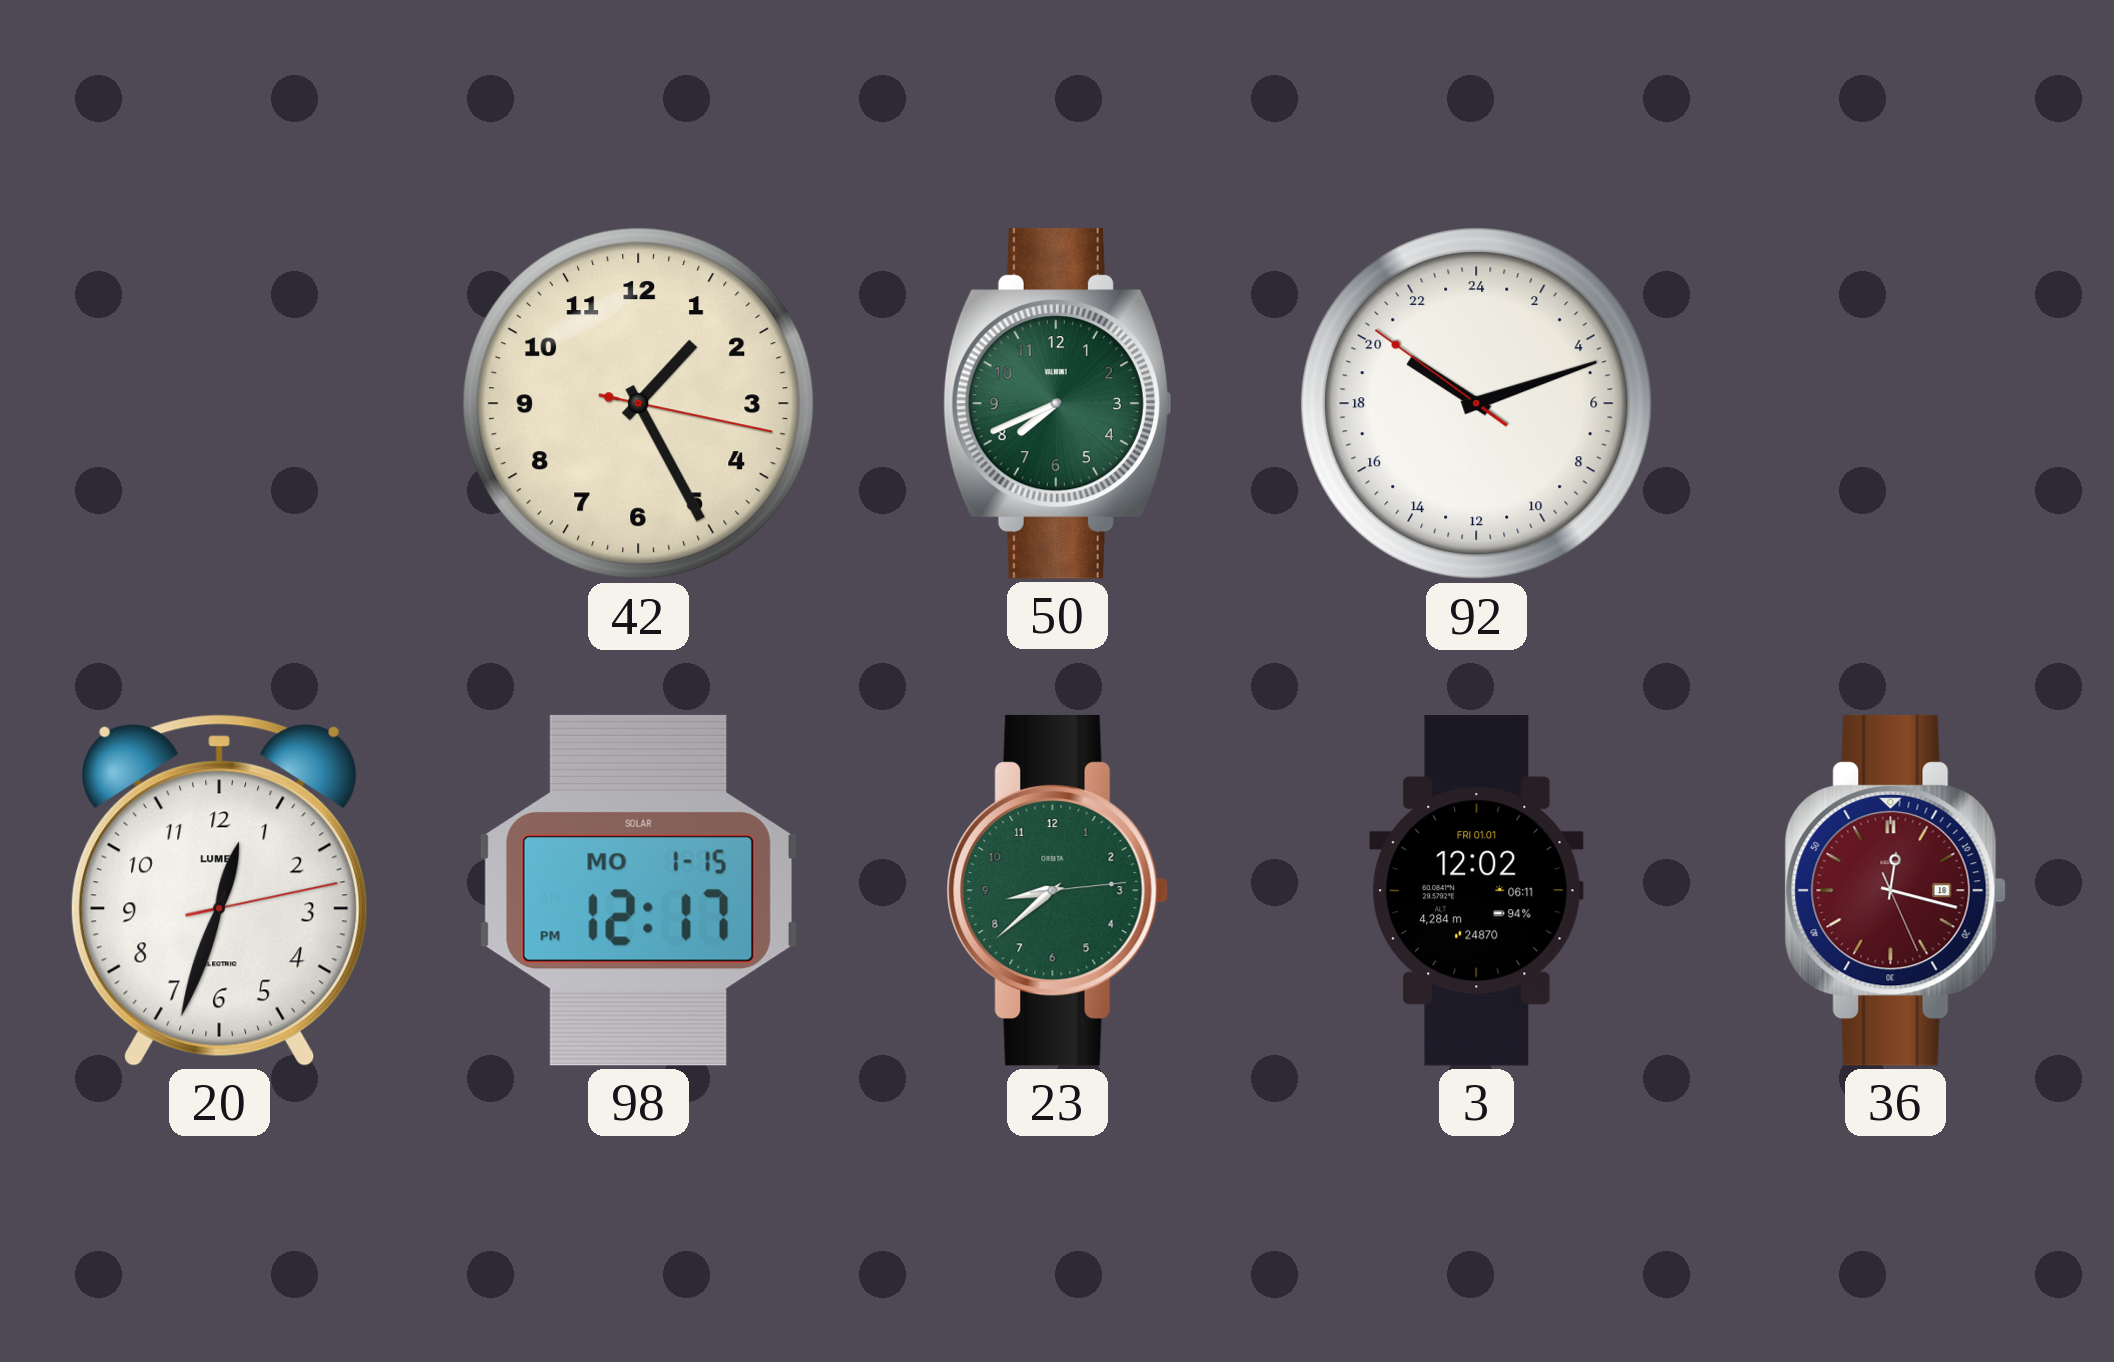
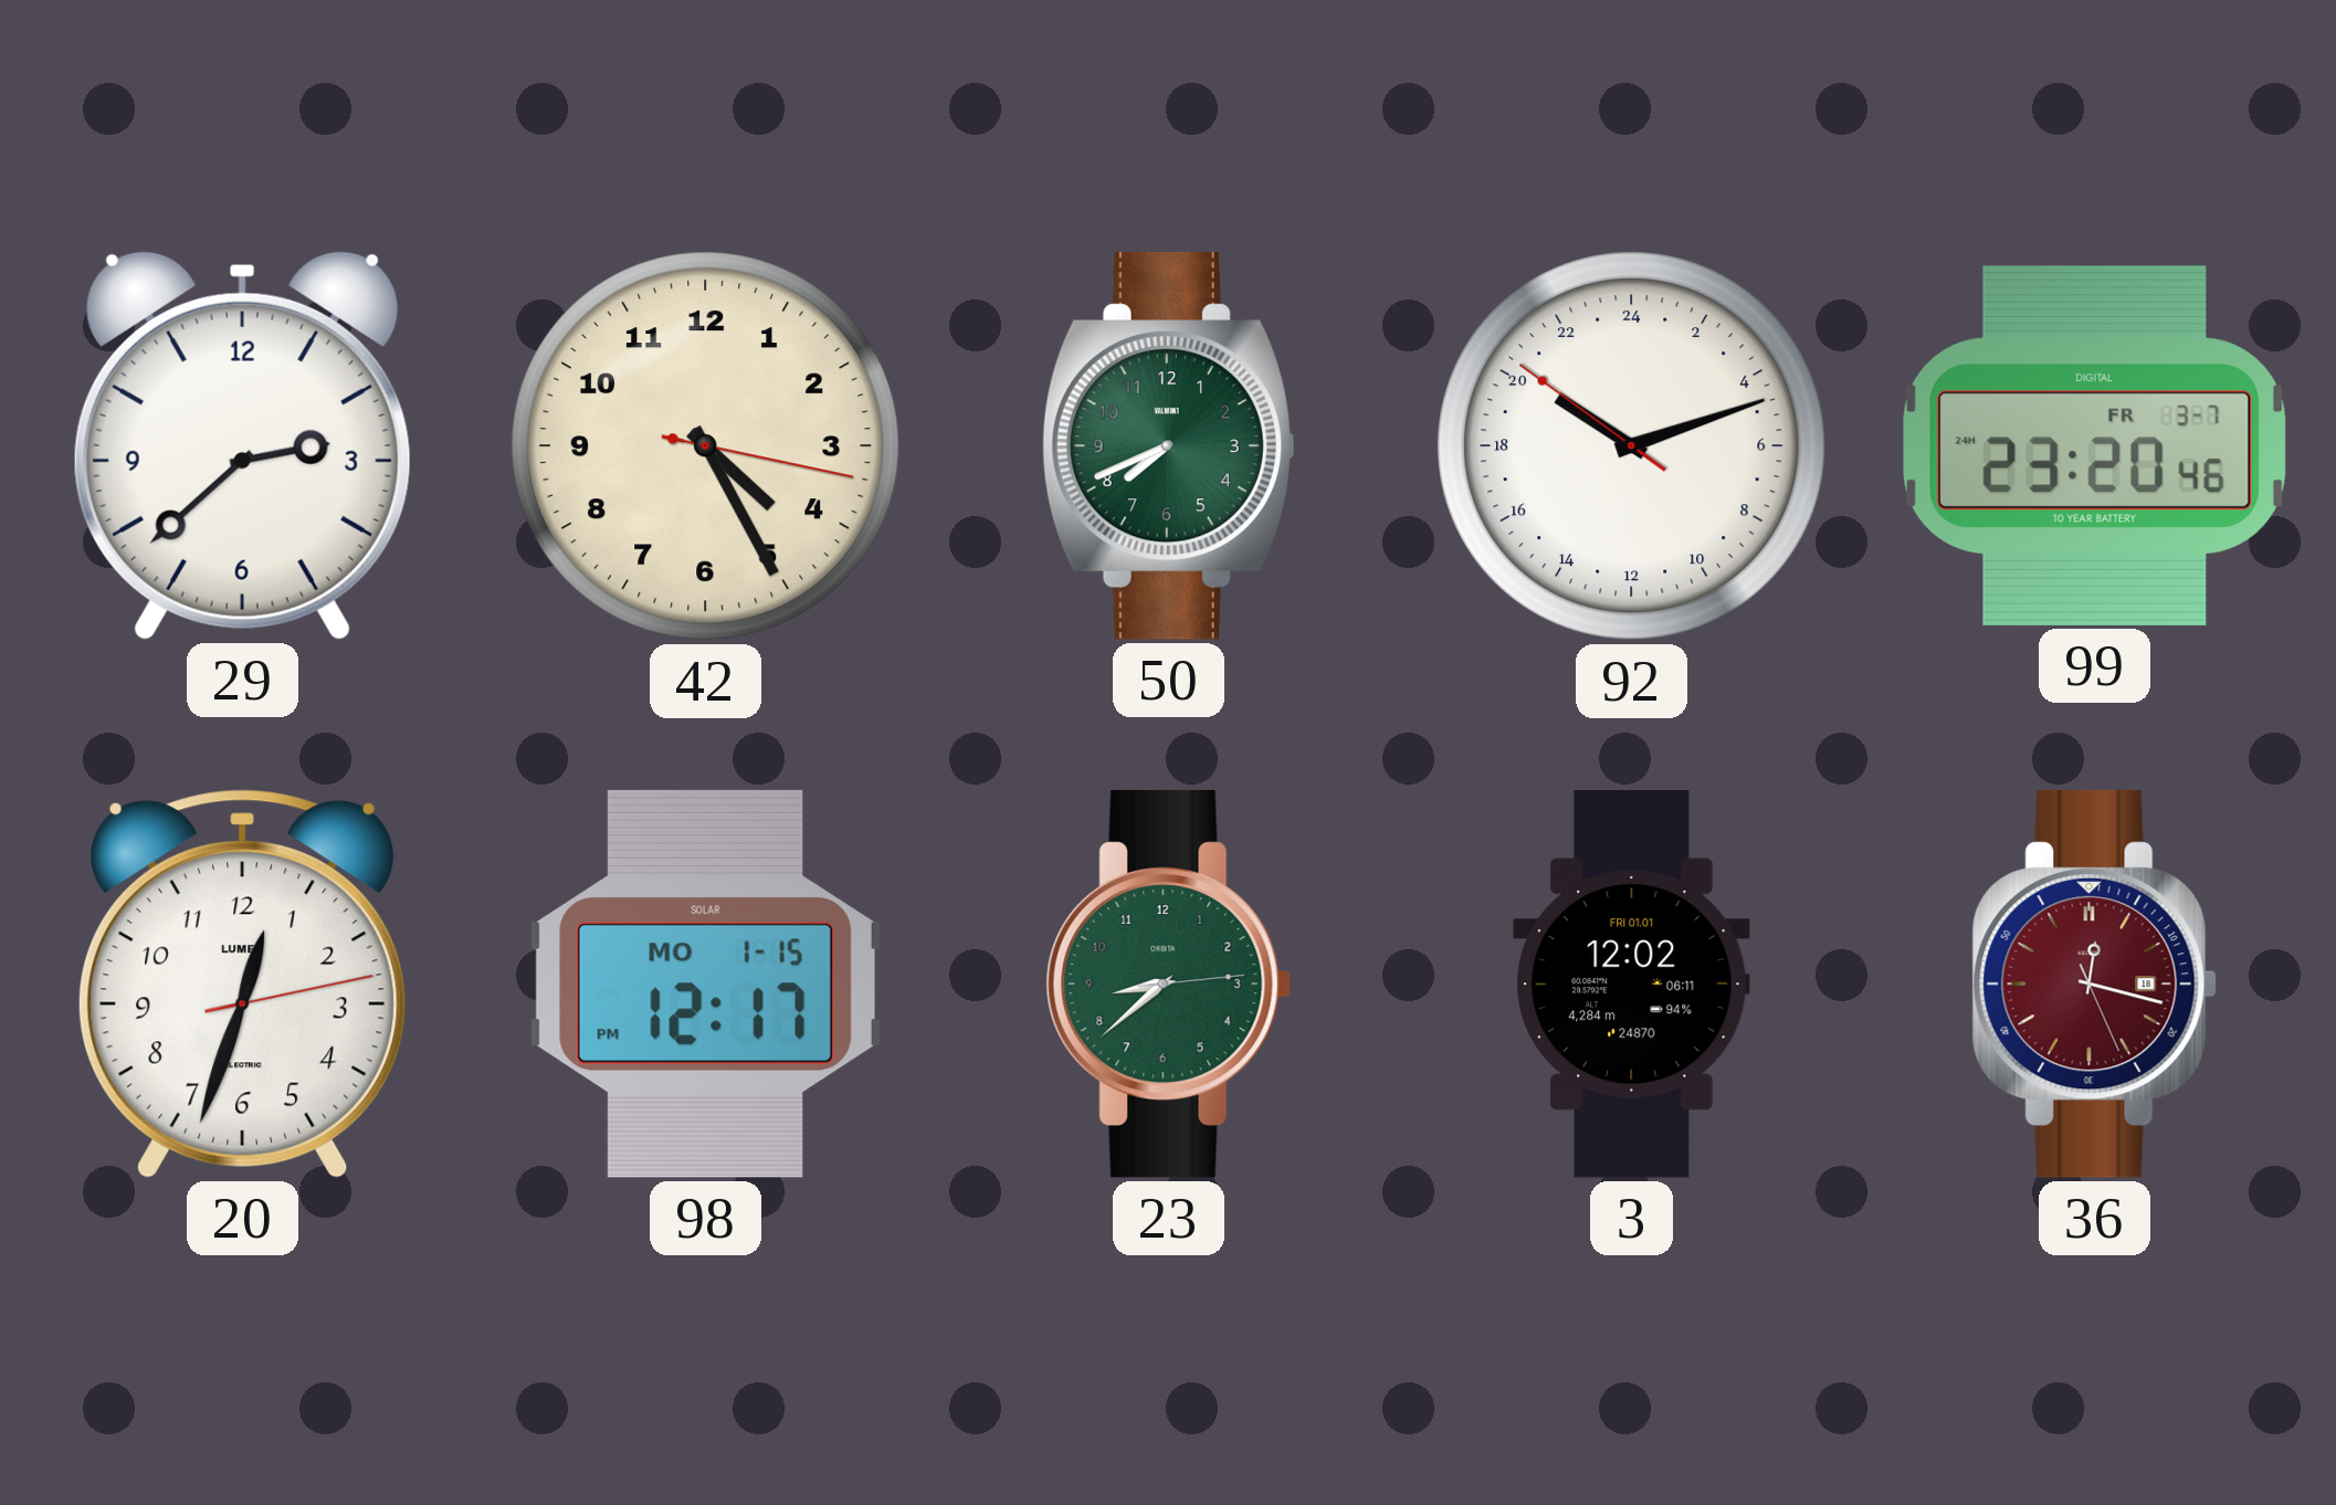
29: none -> 2:38
42: 1:25 -> 4:25
99: none -> 23:20
